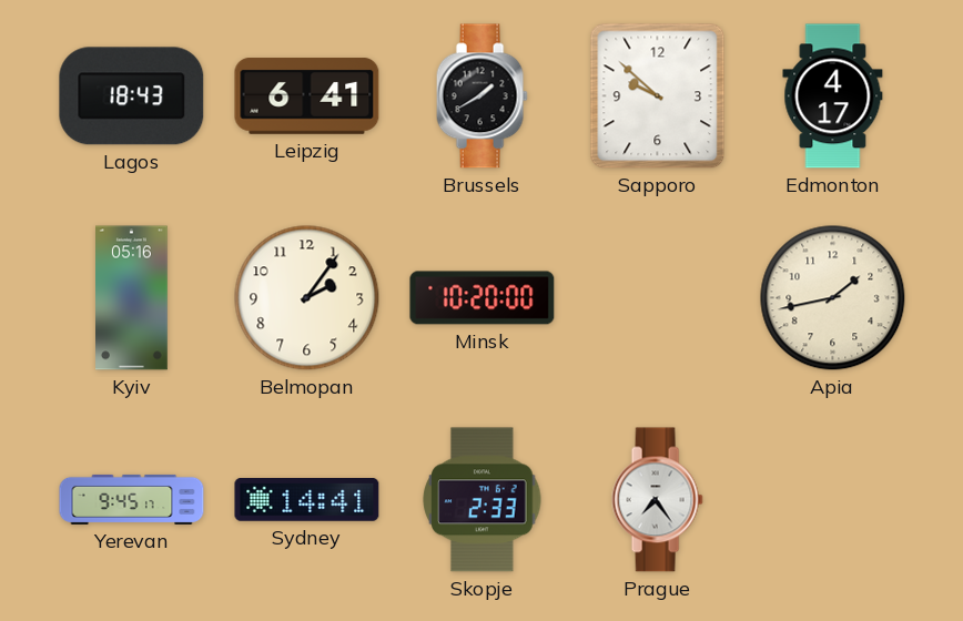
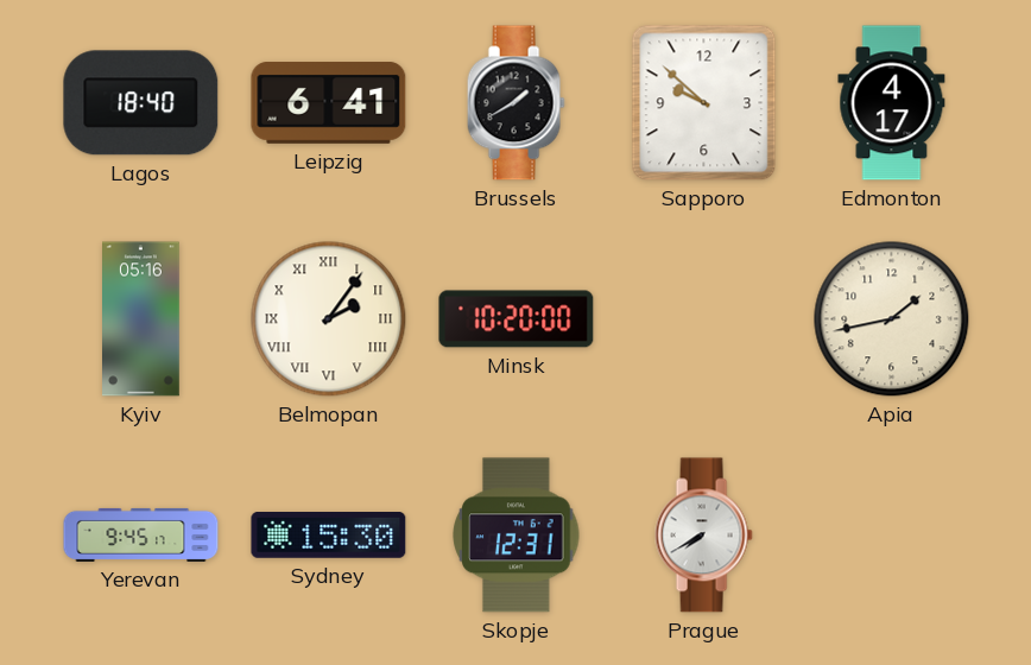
Lagos: 18:43 -> 18:40
Belmopan numerals: Arabic -> Roman
Sydney: 14:41 -> 15:30
Skopje: 2:33 -> 12:31
Prague: 7:24 -> 7:40
